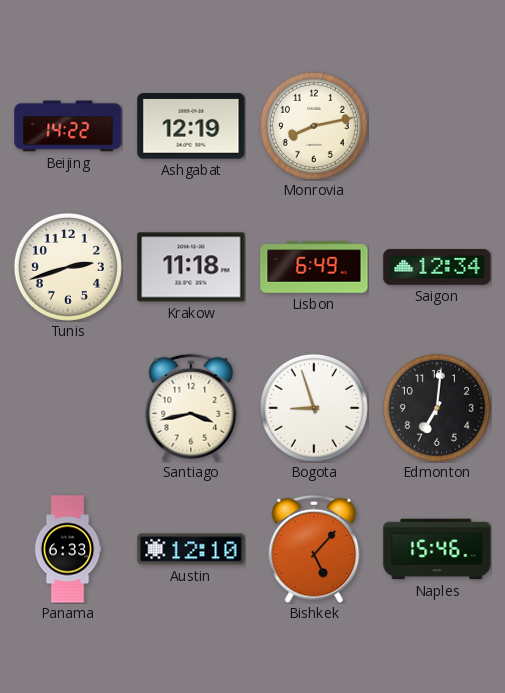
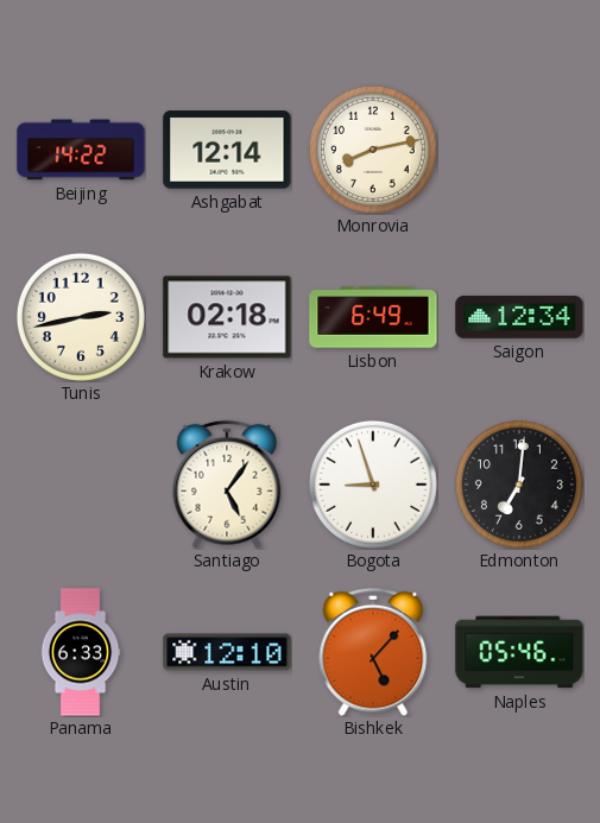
Ashgabat: 12:19 -> 12:14
Tunis: 2:42 -> 2:43
Krakow: 11:18 -> 02:18
Santiago: 3:43 -> 5:06
Naples: 15:46 -> 05:46
